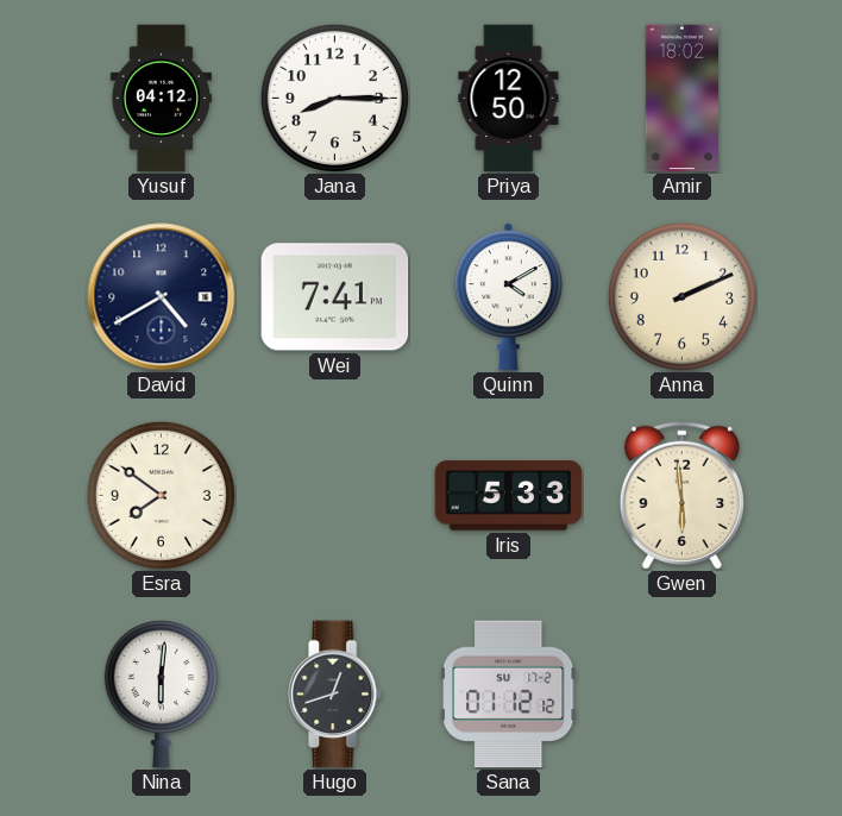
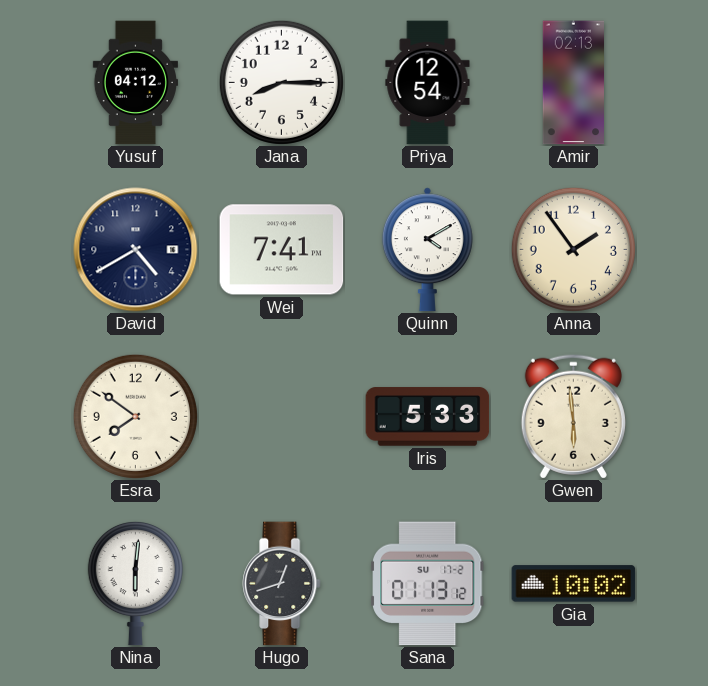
Priya: 12:50 -> 12:54
Amir: 18:02 -> 02:13
Anna: 2:11 -> 1:54
Sana: 01:12 -> 01:13
Gia: none -> 10:02
